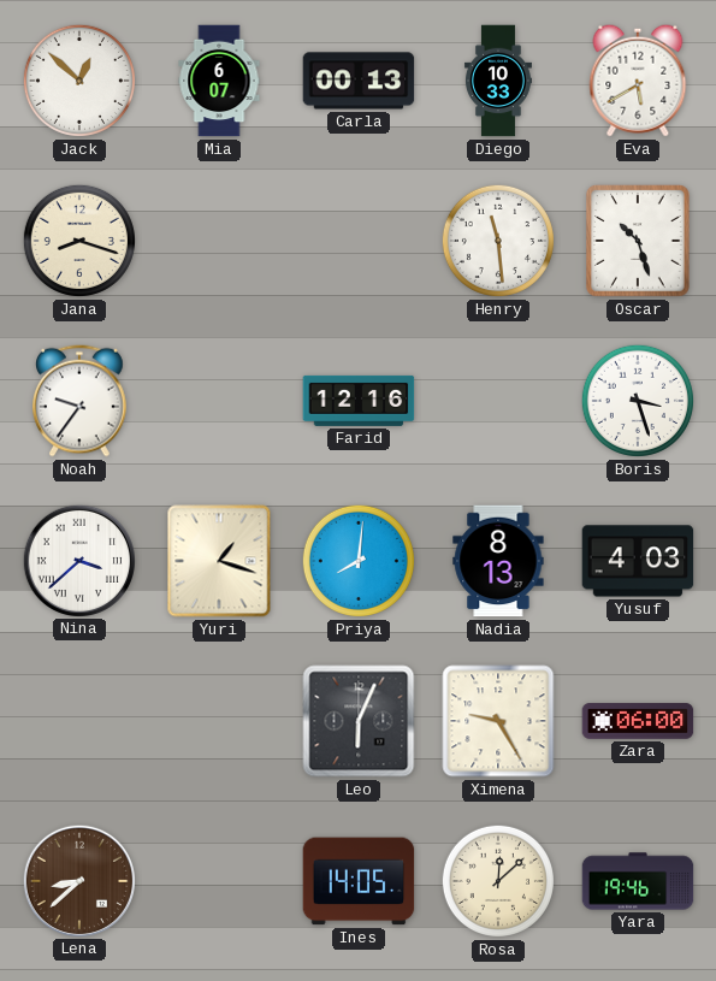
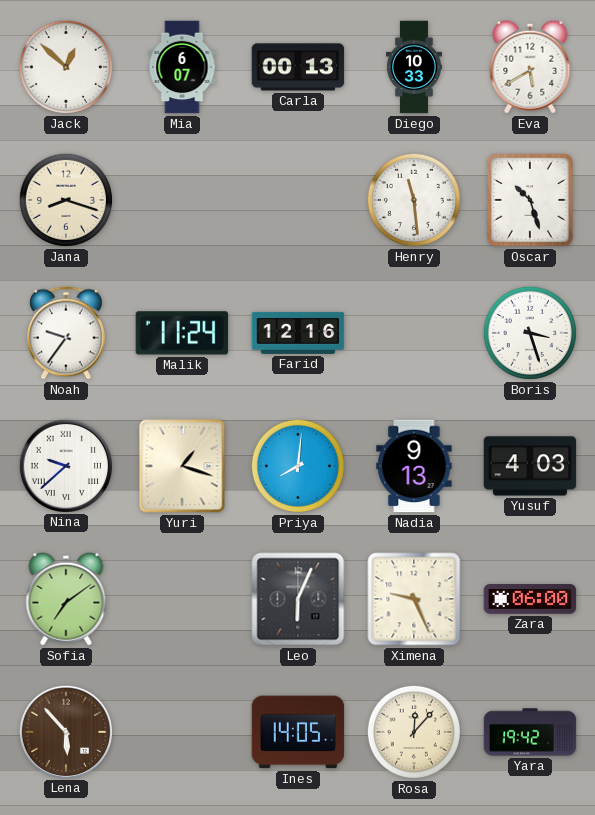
Malik: none -> 11:24
Nina: 3:38 -> 9:38
Nadia: 8:13 -> 9:13
Sofia: none -> 7:09
Ximena: 9:25 -> 9:26
Lena: 8:38 -> 5:53
Rosa: 12:08 -> 12:07
Yara: 19:46 -> 19:42
